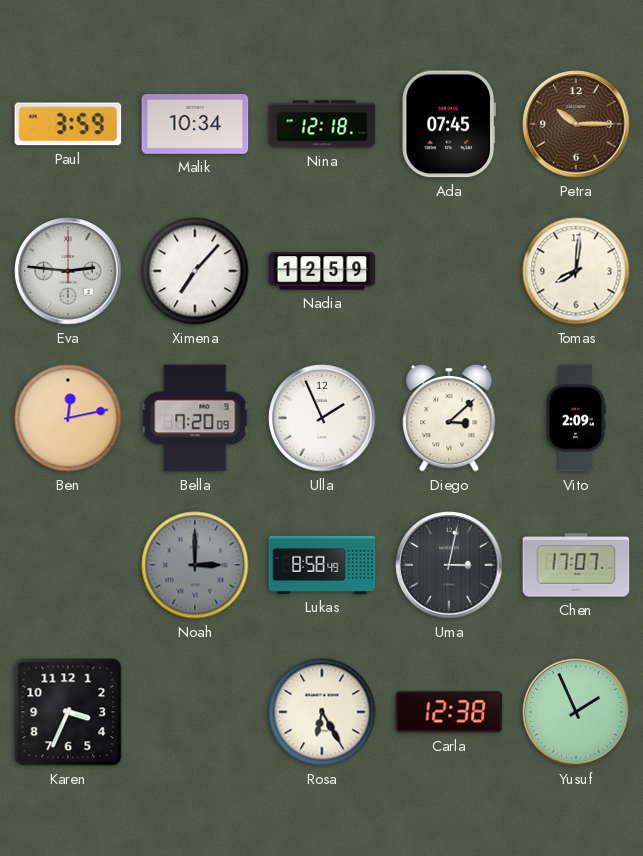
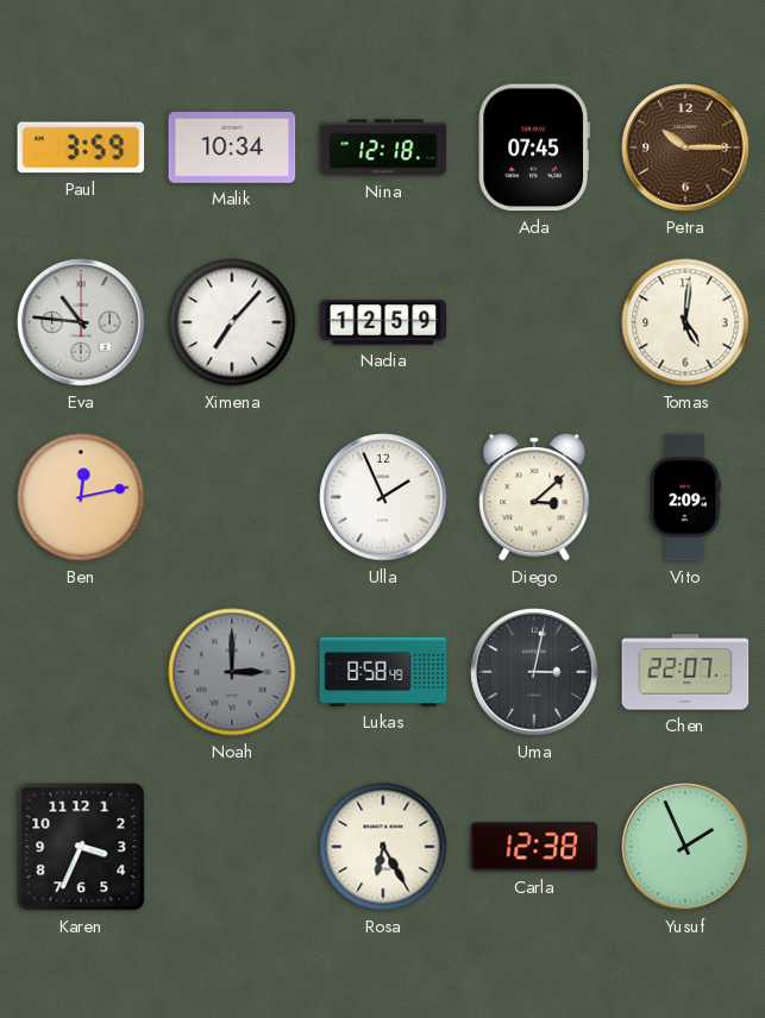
Eva: 2:46 -> 10:46
Tomas: 8:01 -> 5:01
Bella: 7:20 -> none
Chen: 17:07 -> 22:07
